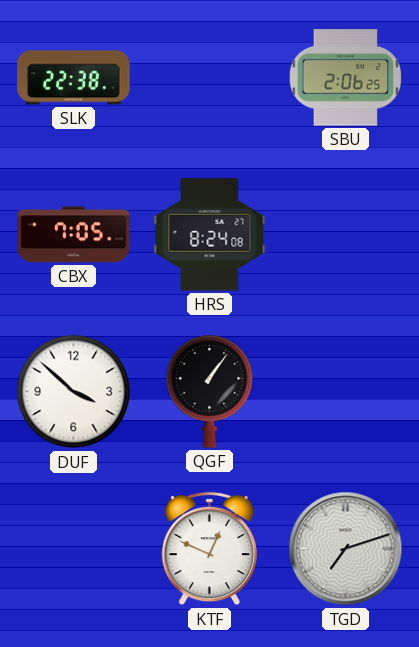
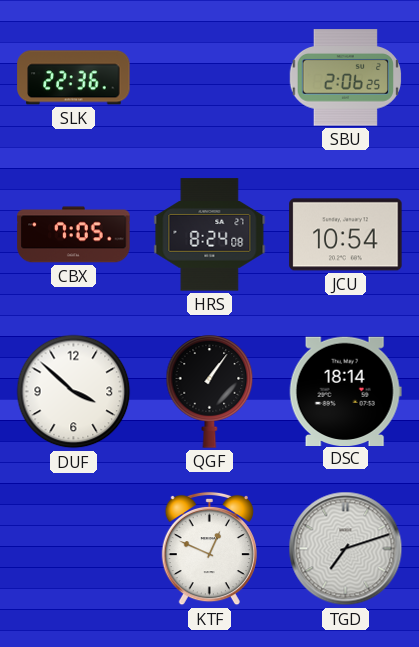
SLK: 22:38 -> 22:36
JCU: none -> 10:54
DSC: none -> 18:14
